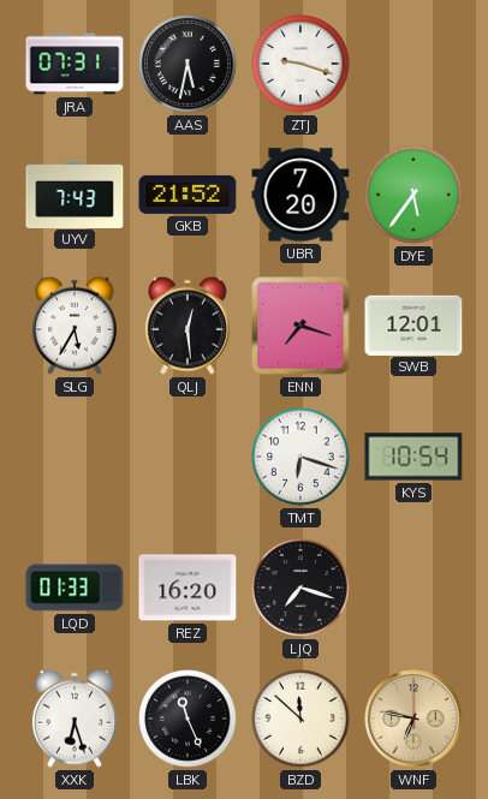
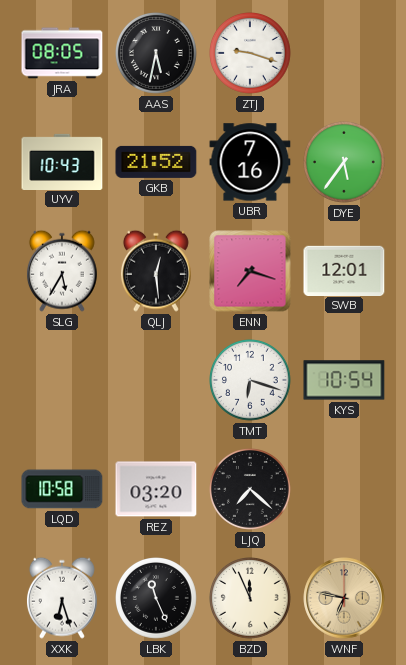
JRA: 07:31 -> 08:05
UYV: 7:43 -> 10:43
UBR: 7:20 -> 7:16
LQD: 01:33 -> 10:58
REZ: 16:20 -> 03:20
LJQ: 7:18 -> 7:22
BZD: 11:52 -> 11:56
